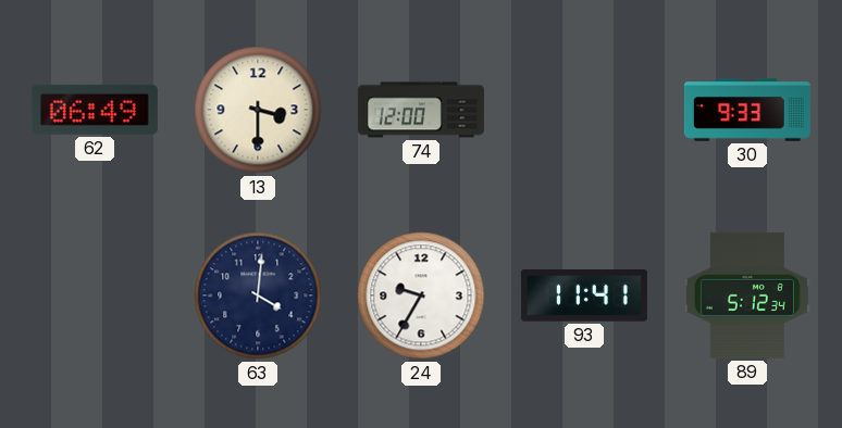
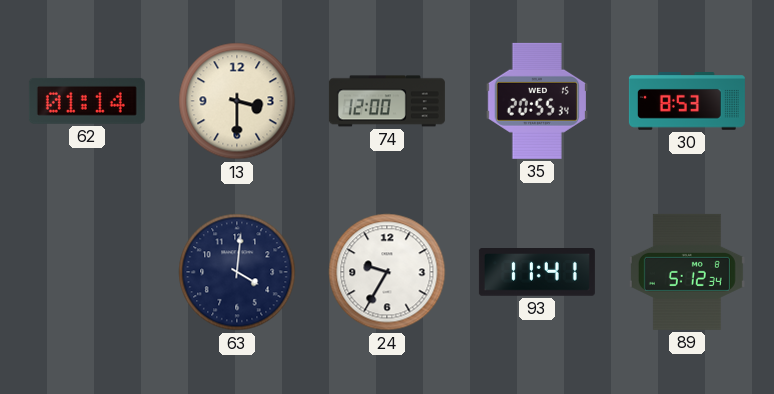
62: 06:49 -> 01:14
35: none -> 20:55
30: 9:33 -> 8:53
